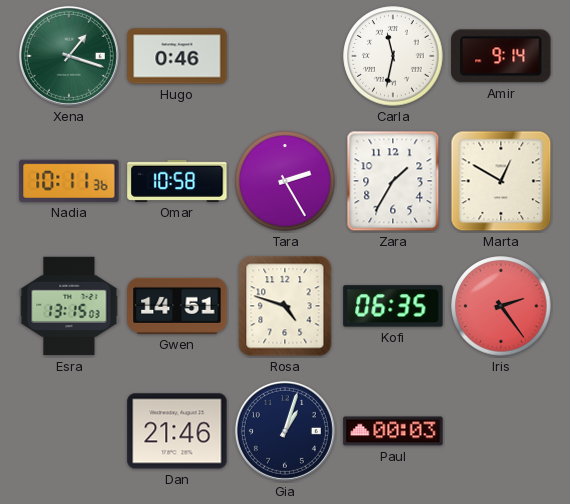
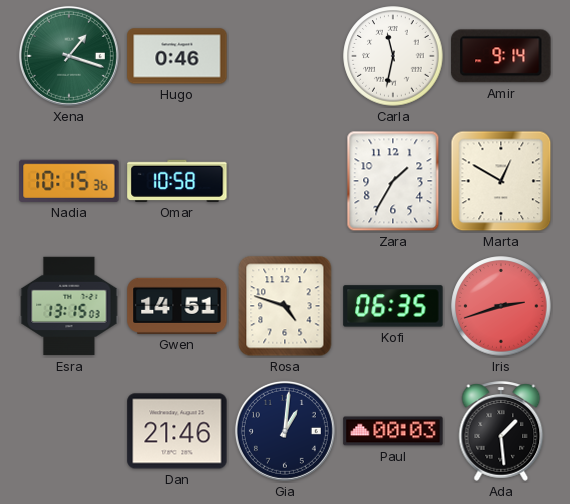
Nadia: 10:11 -> 10:15
Tara: 2:25 -> none
Iris: 2:24 -> 2:42
Gia: 1:03 -> 1:01
Ada: none -> 1:29
